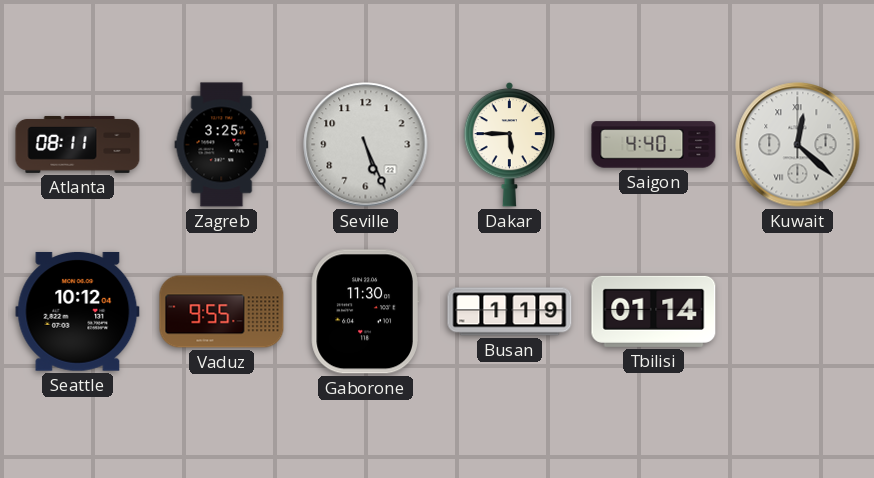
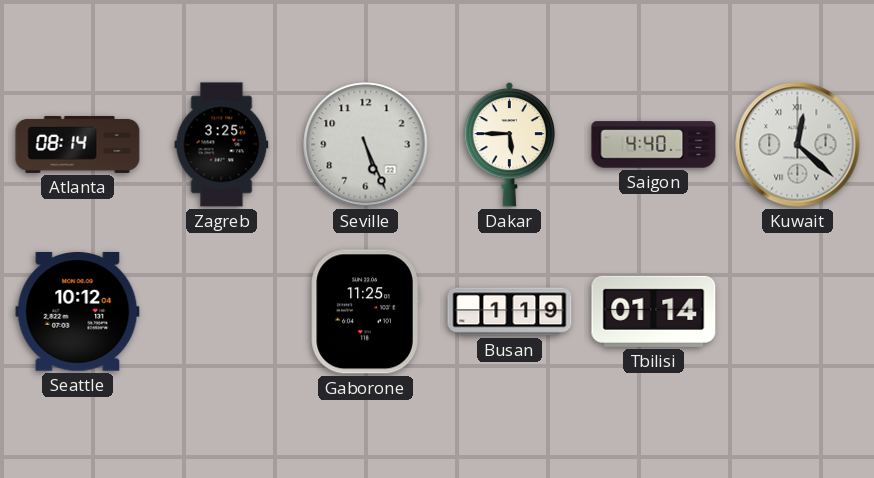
Atlanta: 08:11 -> 08:14
Vaduz: 9:55 -> none
Gaborone: 11:30 -> 11:25
